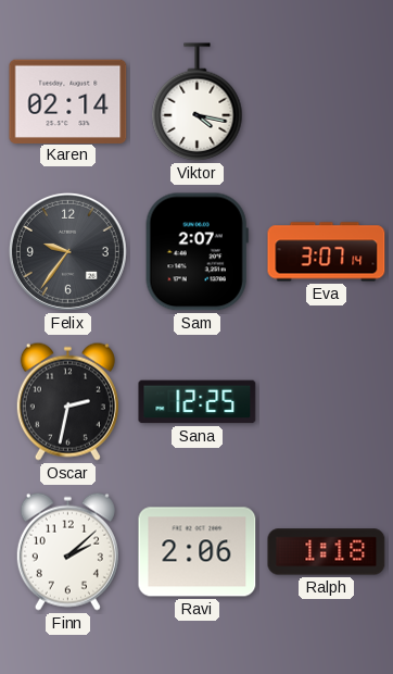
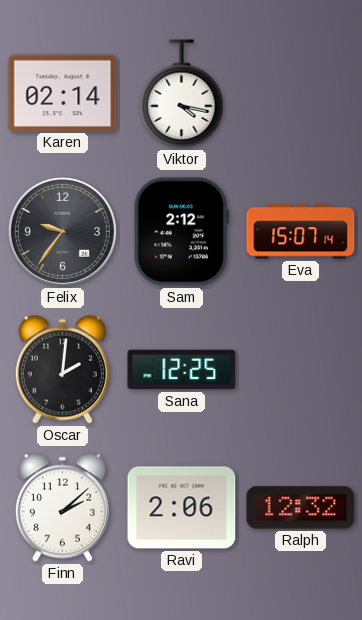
Sam: 2:07 -> 2:12
Eva: 3:07 -> 15:07
Oscar: 2:32 -> 2:01
Ralph: 1:18 -> 12:32
